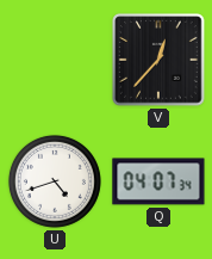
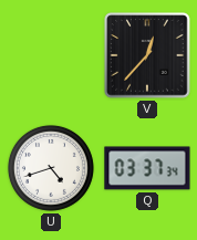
Q: 04:07 -> 03:37
